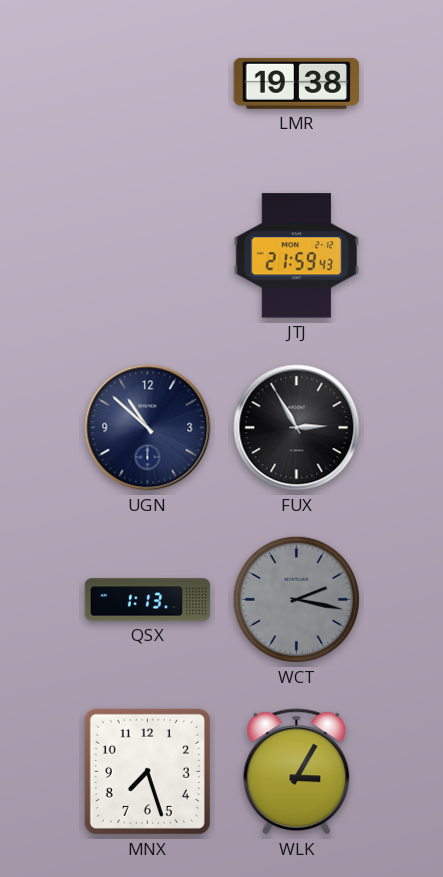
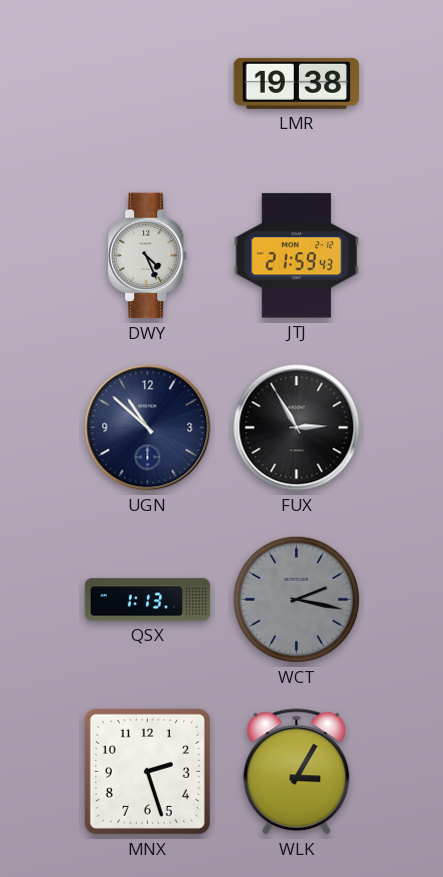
DWY: none -> 4:26
MNX: 7:27 -> 2:27
